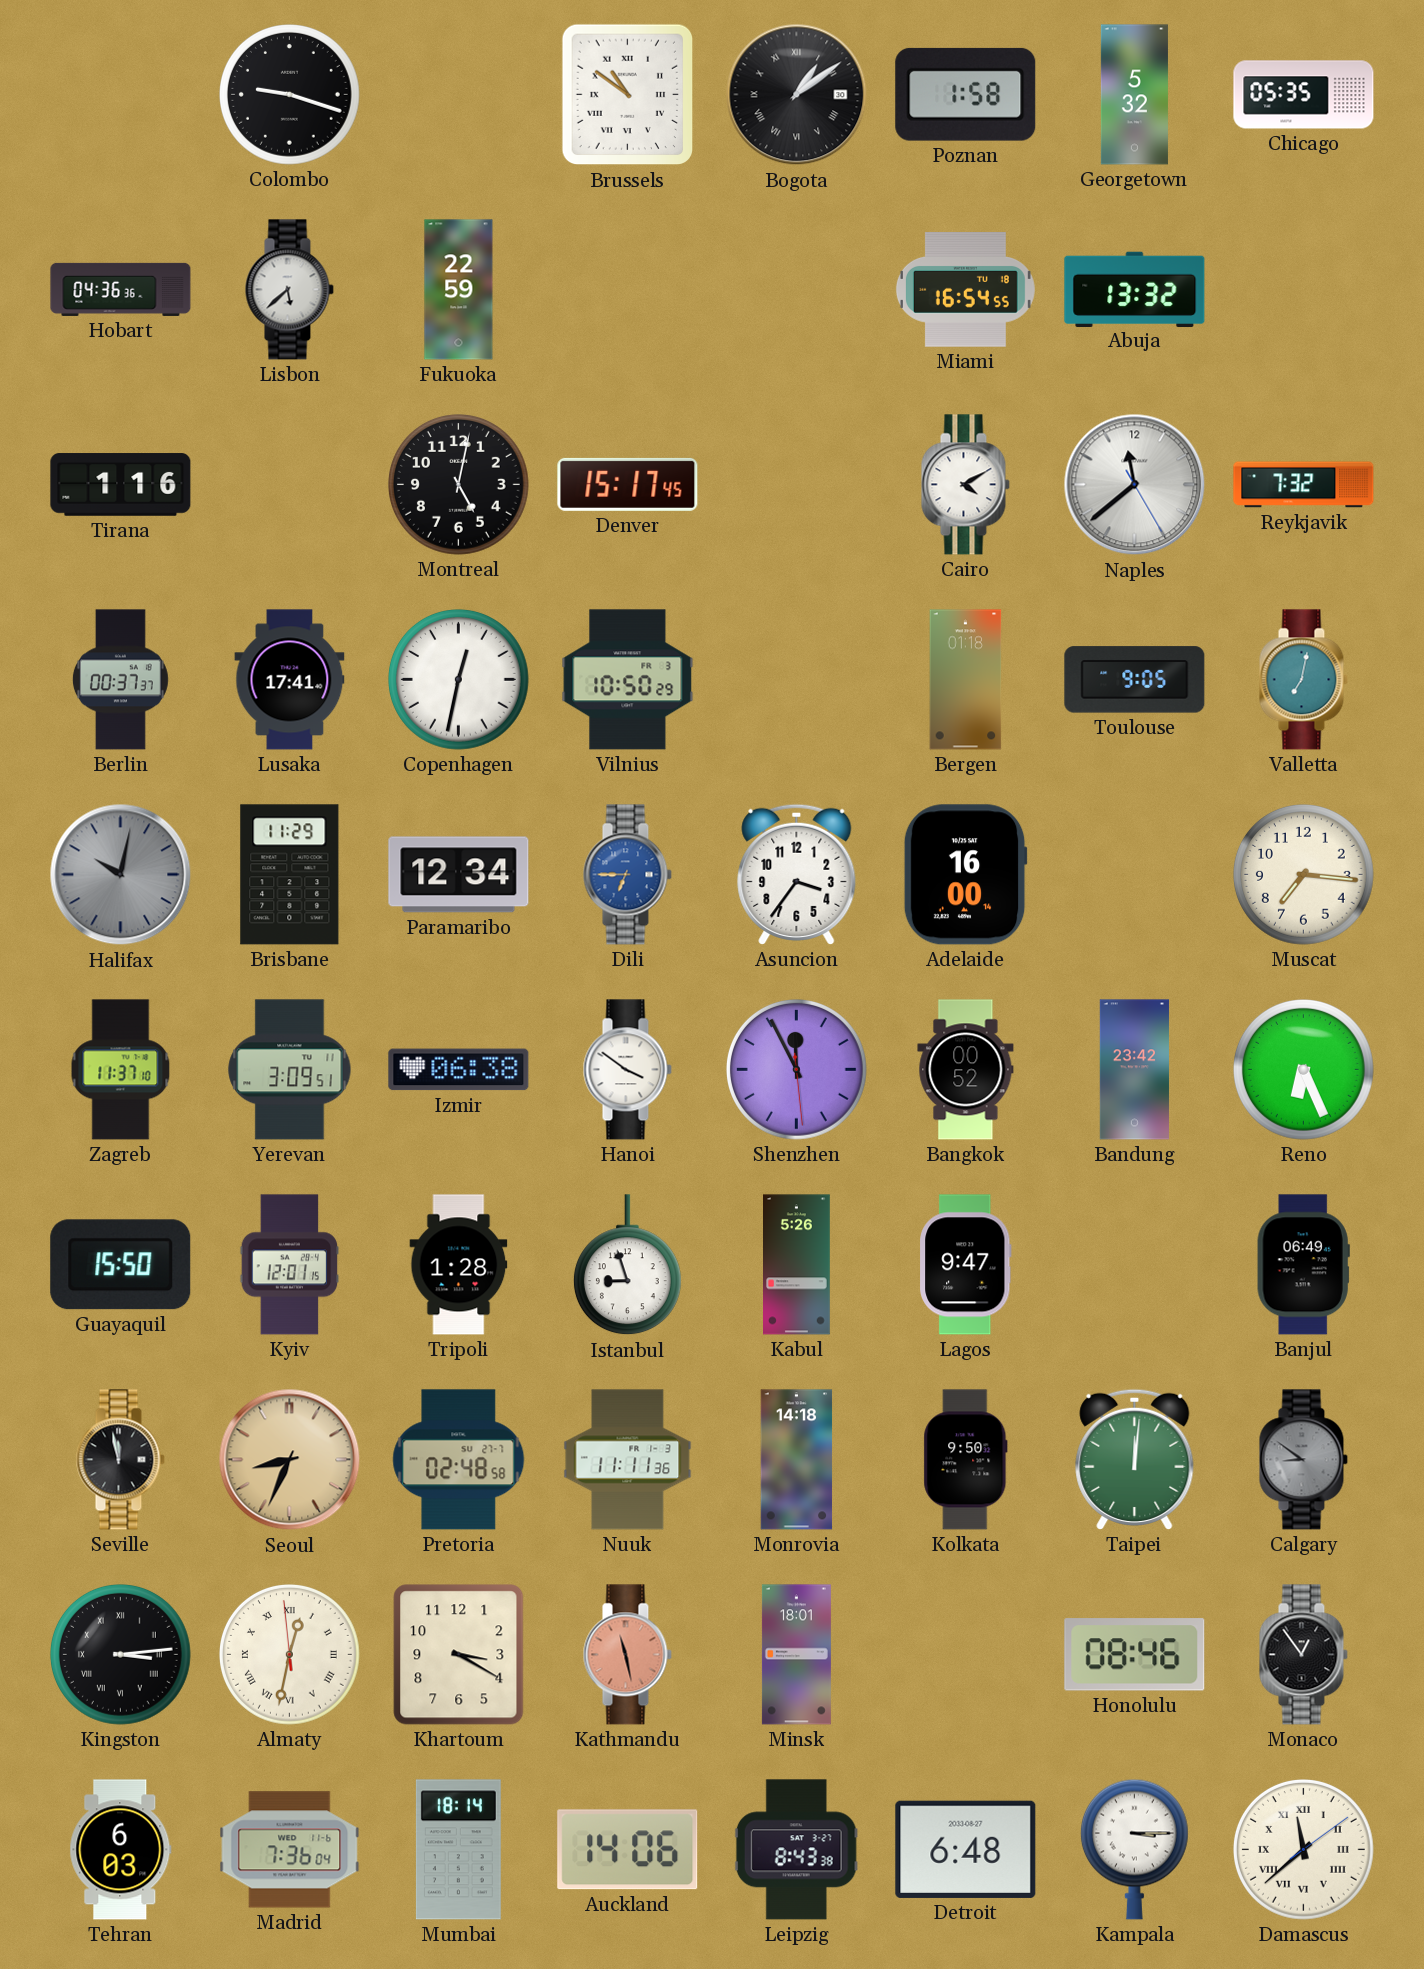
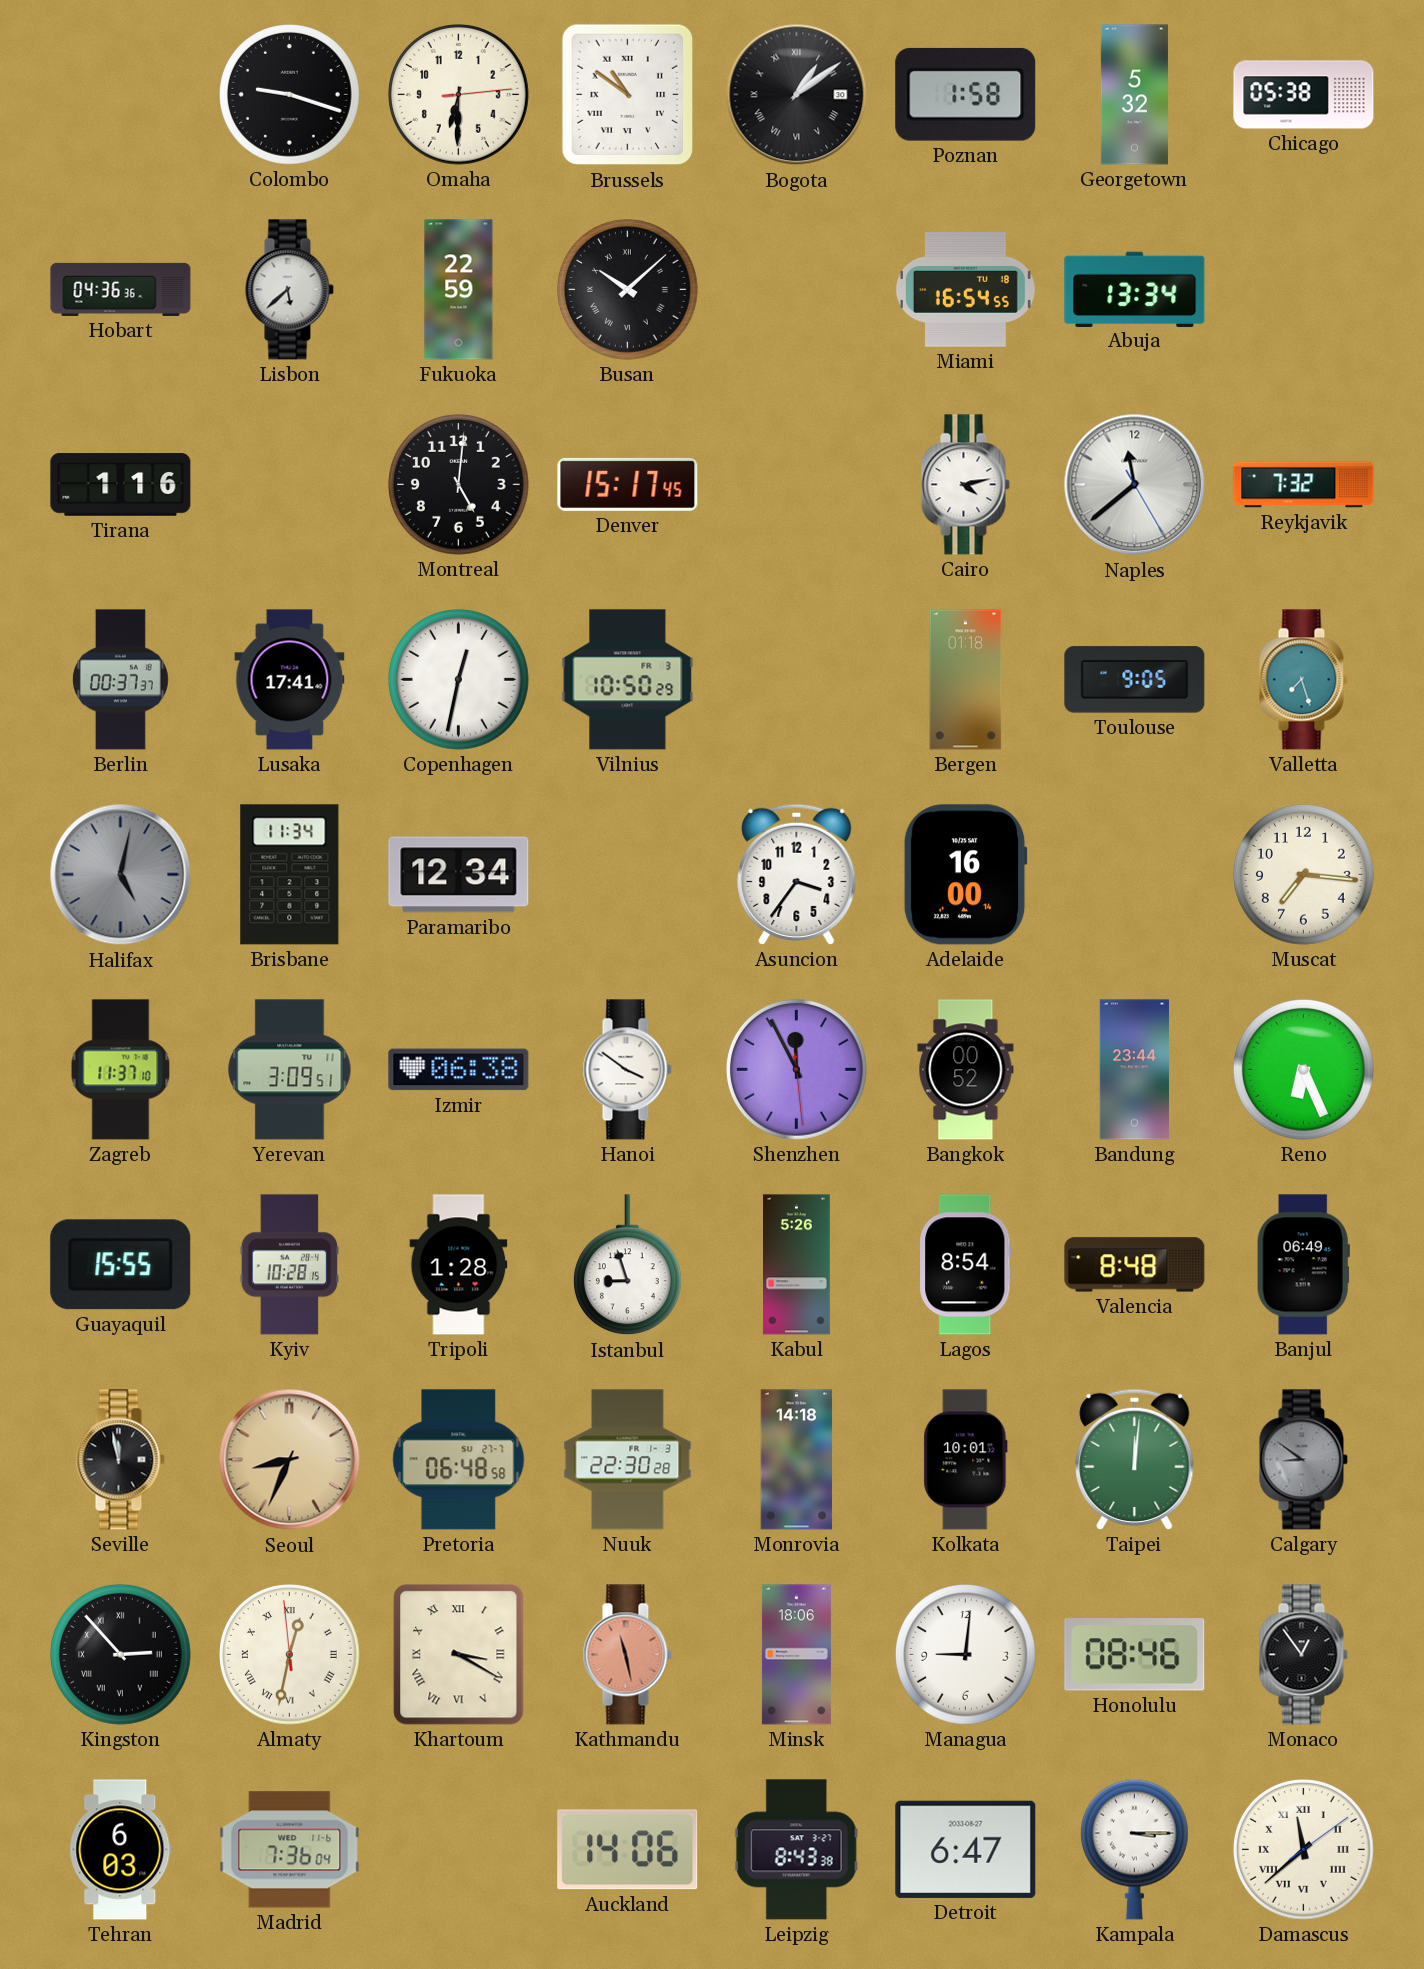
Omaha: none -> 6:30
Chicago: 05:35 -> 05:38
Busan: none -> 10:08
Abuja: 13:32 -> 13:34
Montreal: 5:02 -> 5:01
Cairo: 4:10 -> 4:13
Valletta: 7:02 -> 7:27
Halifax: 10:02 -> 5:02
Brisbane: 11:29 -> 11:34
Dili: 6:45 -> none
Bandung: 23:42 -> 23:44
Guayaquil: 15:50 -> 15:55
Kyiv: 12:01 -> 10:28
Lagos: 9:47 -> 8:54
Valencia: none -> 8:48
Pretoria: 02:48 -> 06:48
Nuuk: 11:11 -> 22:30
Kolkata: 9:50 -> 10:01
Kingston: 3:14 -> 2:53
Khartoum numerals: Arabic -> Roman
Minsk: 18:01 -> 18:06
Managua: none -> 9:01
Mumbai: 18:14 -> none
Detroit: 6:48 -> 6:47
